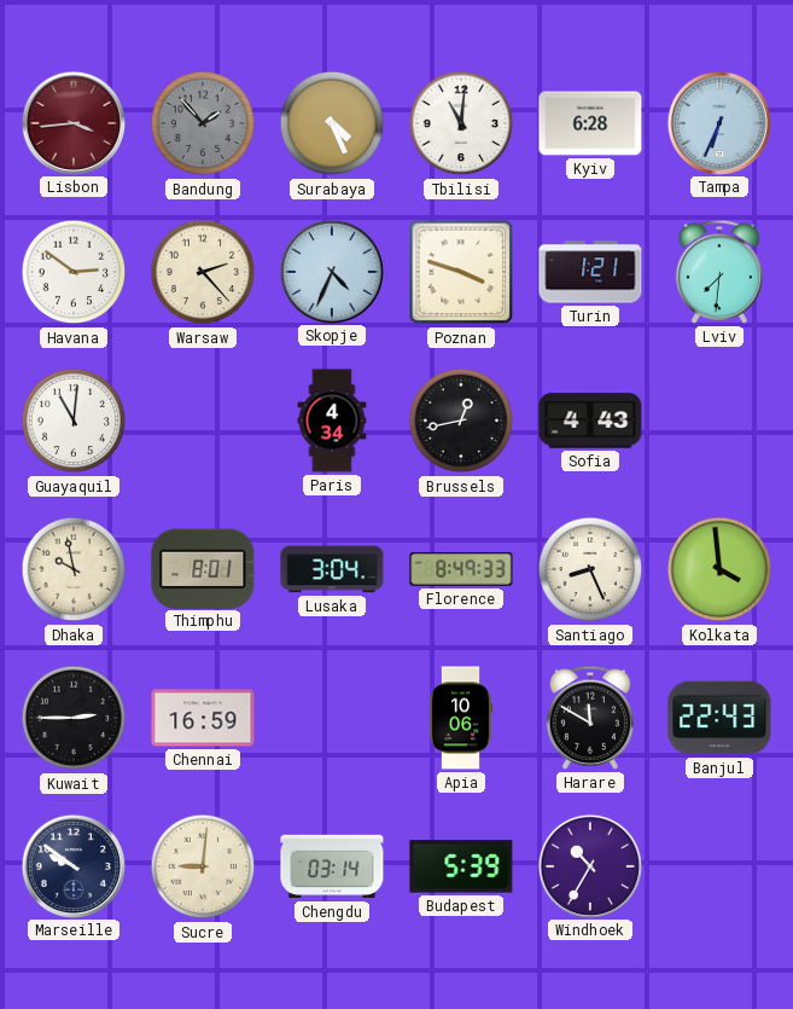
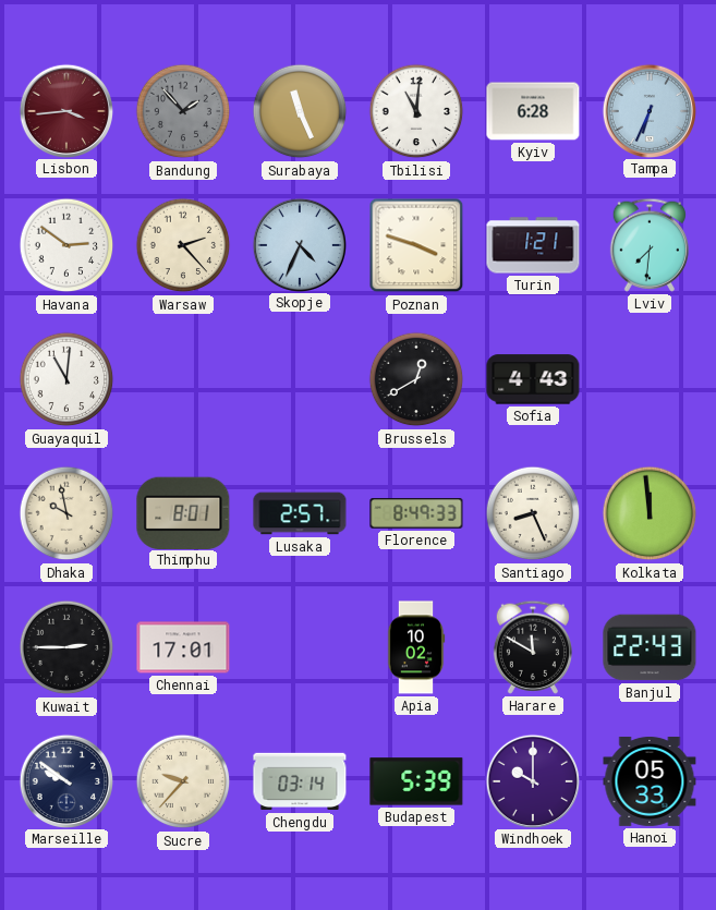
Surabaya: 4:26 -> 11:26
Paris: 4:34 -> none
Brussels: 12:43 -> 12:40
Lusaka: 3:04 -> 2:57
Kolkata: 3:59 -> 11:59
Chennai: 16:59 -> 17:01
Apia: 10:06 -> 10:02
Sucre: 9:01 -> 9:37
Windhoek: 10:35 -> 10:00
Hanoi: none -> 05:33
